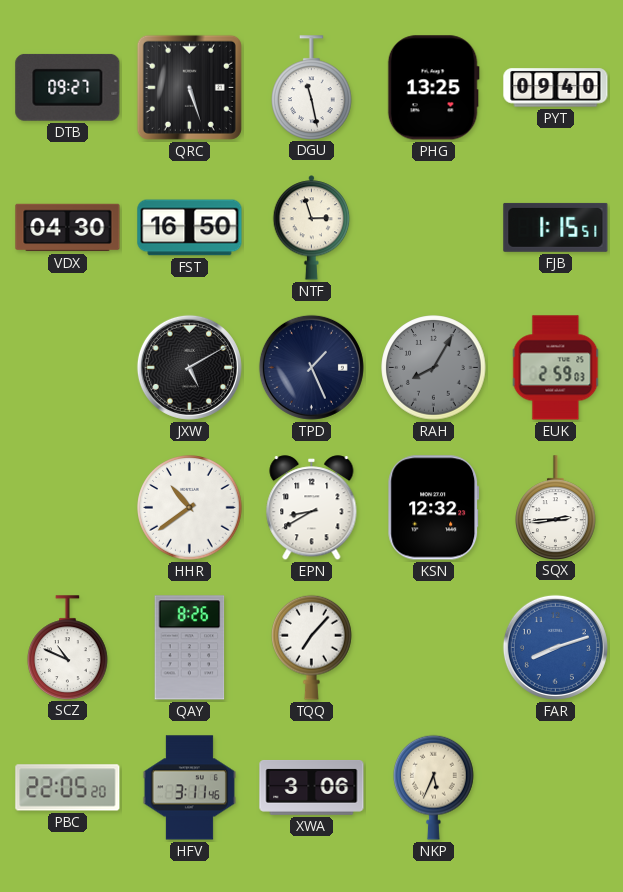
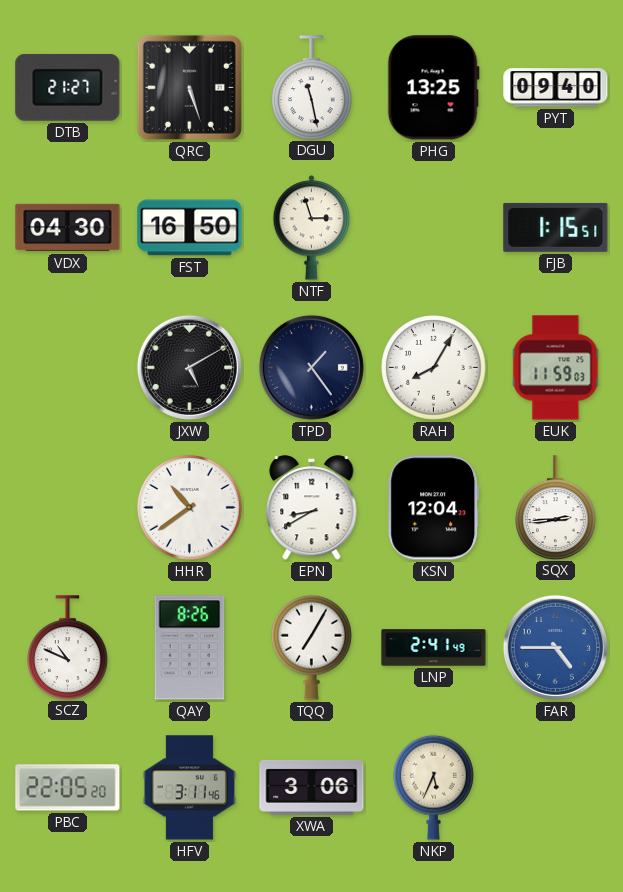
DTB: 09:27 -> 21:27
TPD: 1:26 -> 1:24
RAH dial: grey -> white
EUK: 2:59 -> 11:59
KSN: 12:32 -> 12:04
TQQ: 7:07 -> 7:05
LNP: none -> 2:41
FAR: 8:12 -> 4:45
